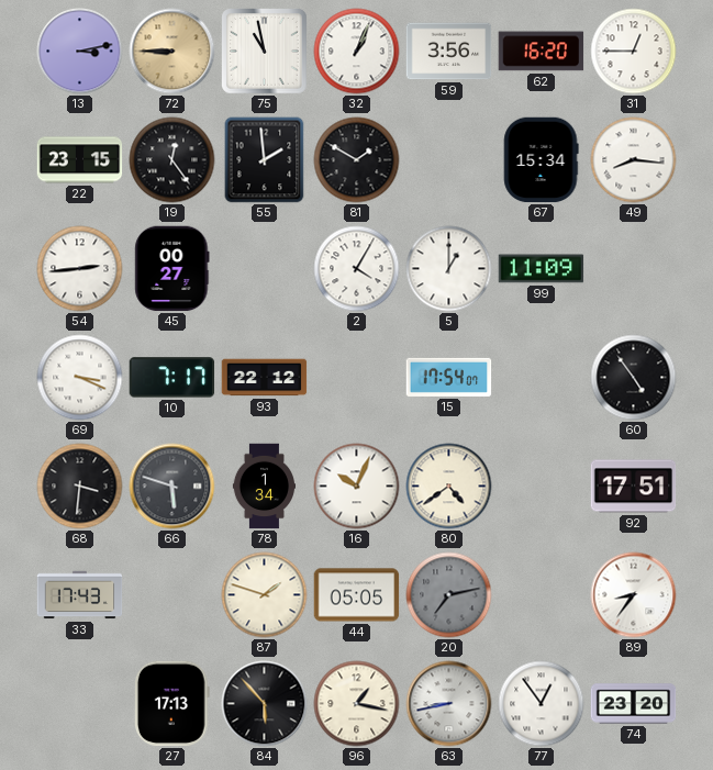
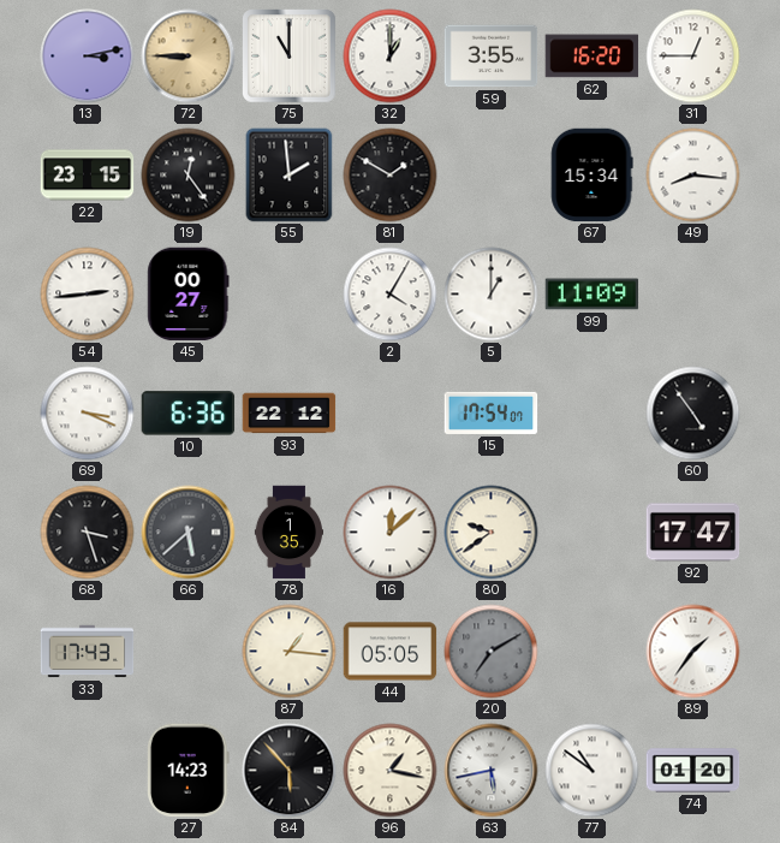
75: 10:58 -> 11:00
32: 1:04 -> 1:00
59: 3:56 -> 3:55
10: 7:17 -> 6:36
68: 3:31 -> 3:27
66: 5:48 -> 5:38
78: 1:34 -> 1:35
16: 10:04 -> 12:08
80: 4:39 -> 9:39
92: 17:51 -> 17:47
87: 1:48 -> 1:16
20: 7:13 -> 7:10
89: 8:36 -> 1:36
27: 17:13 -> 14:23
63: 8:43 -> 5:43
77: 12:54 -> 10:51
74: 23:20 -> 01:20
